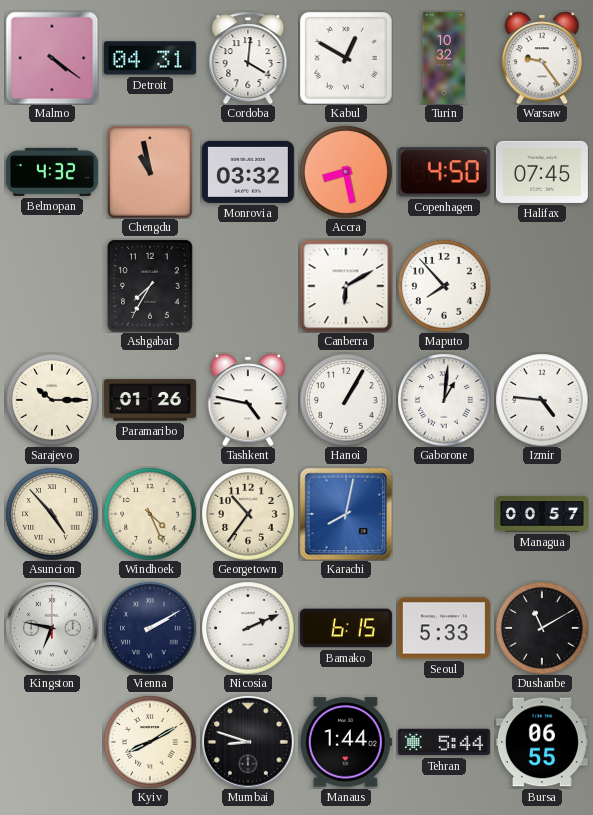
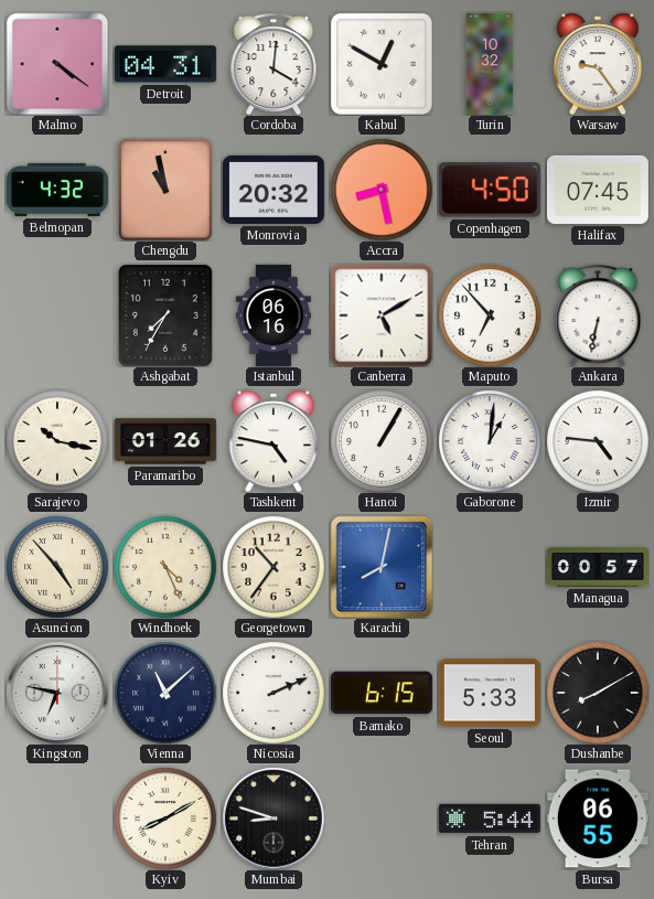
Monrovia: 03:32 -> 20:32
Istanbul: none -> 06:16
Canberra: 6:10 -> 5:10
Maputo: 7:53 -> 6:53
Ankara: none -> 6:32
Sarajevo: 10:15 -> 10:17
Vienna: 2:10 -> 11:08
Dushanbe: 11:10 -> 8:10
Manaus: 1:44 -> none
